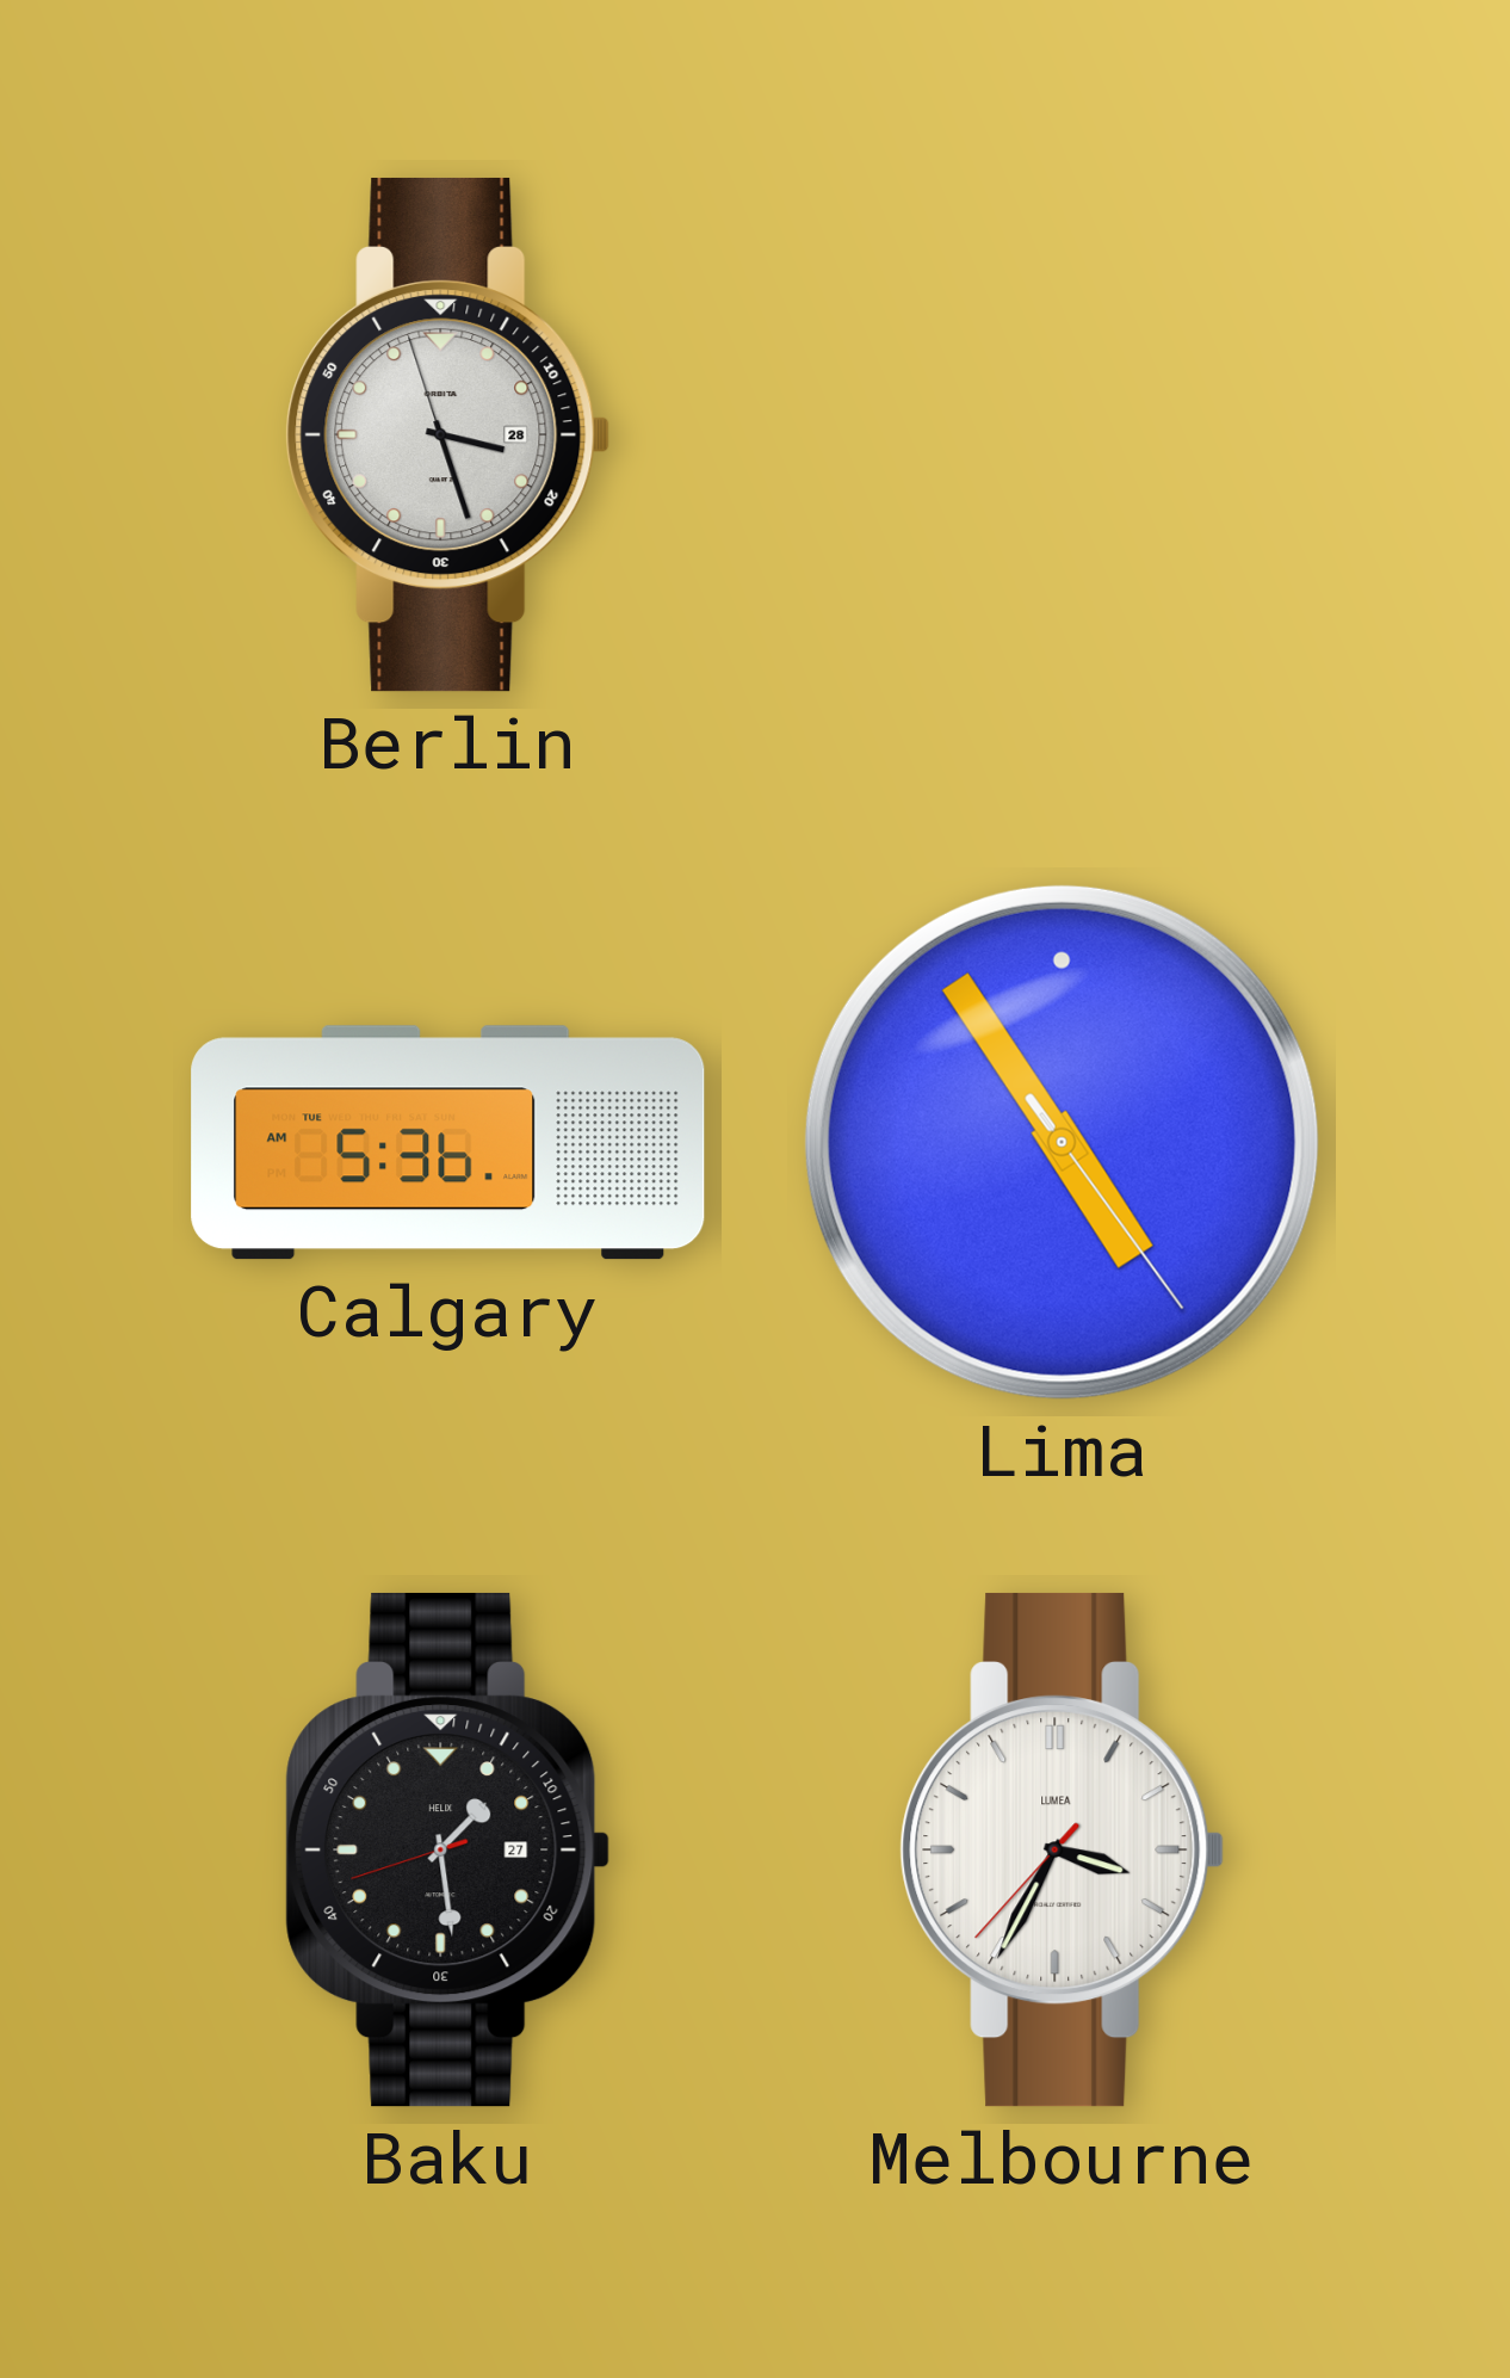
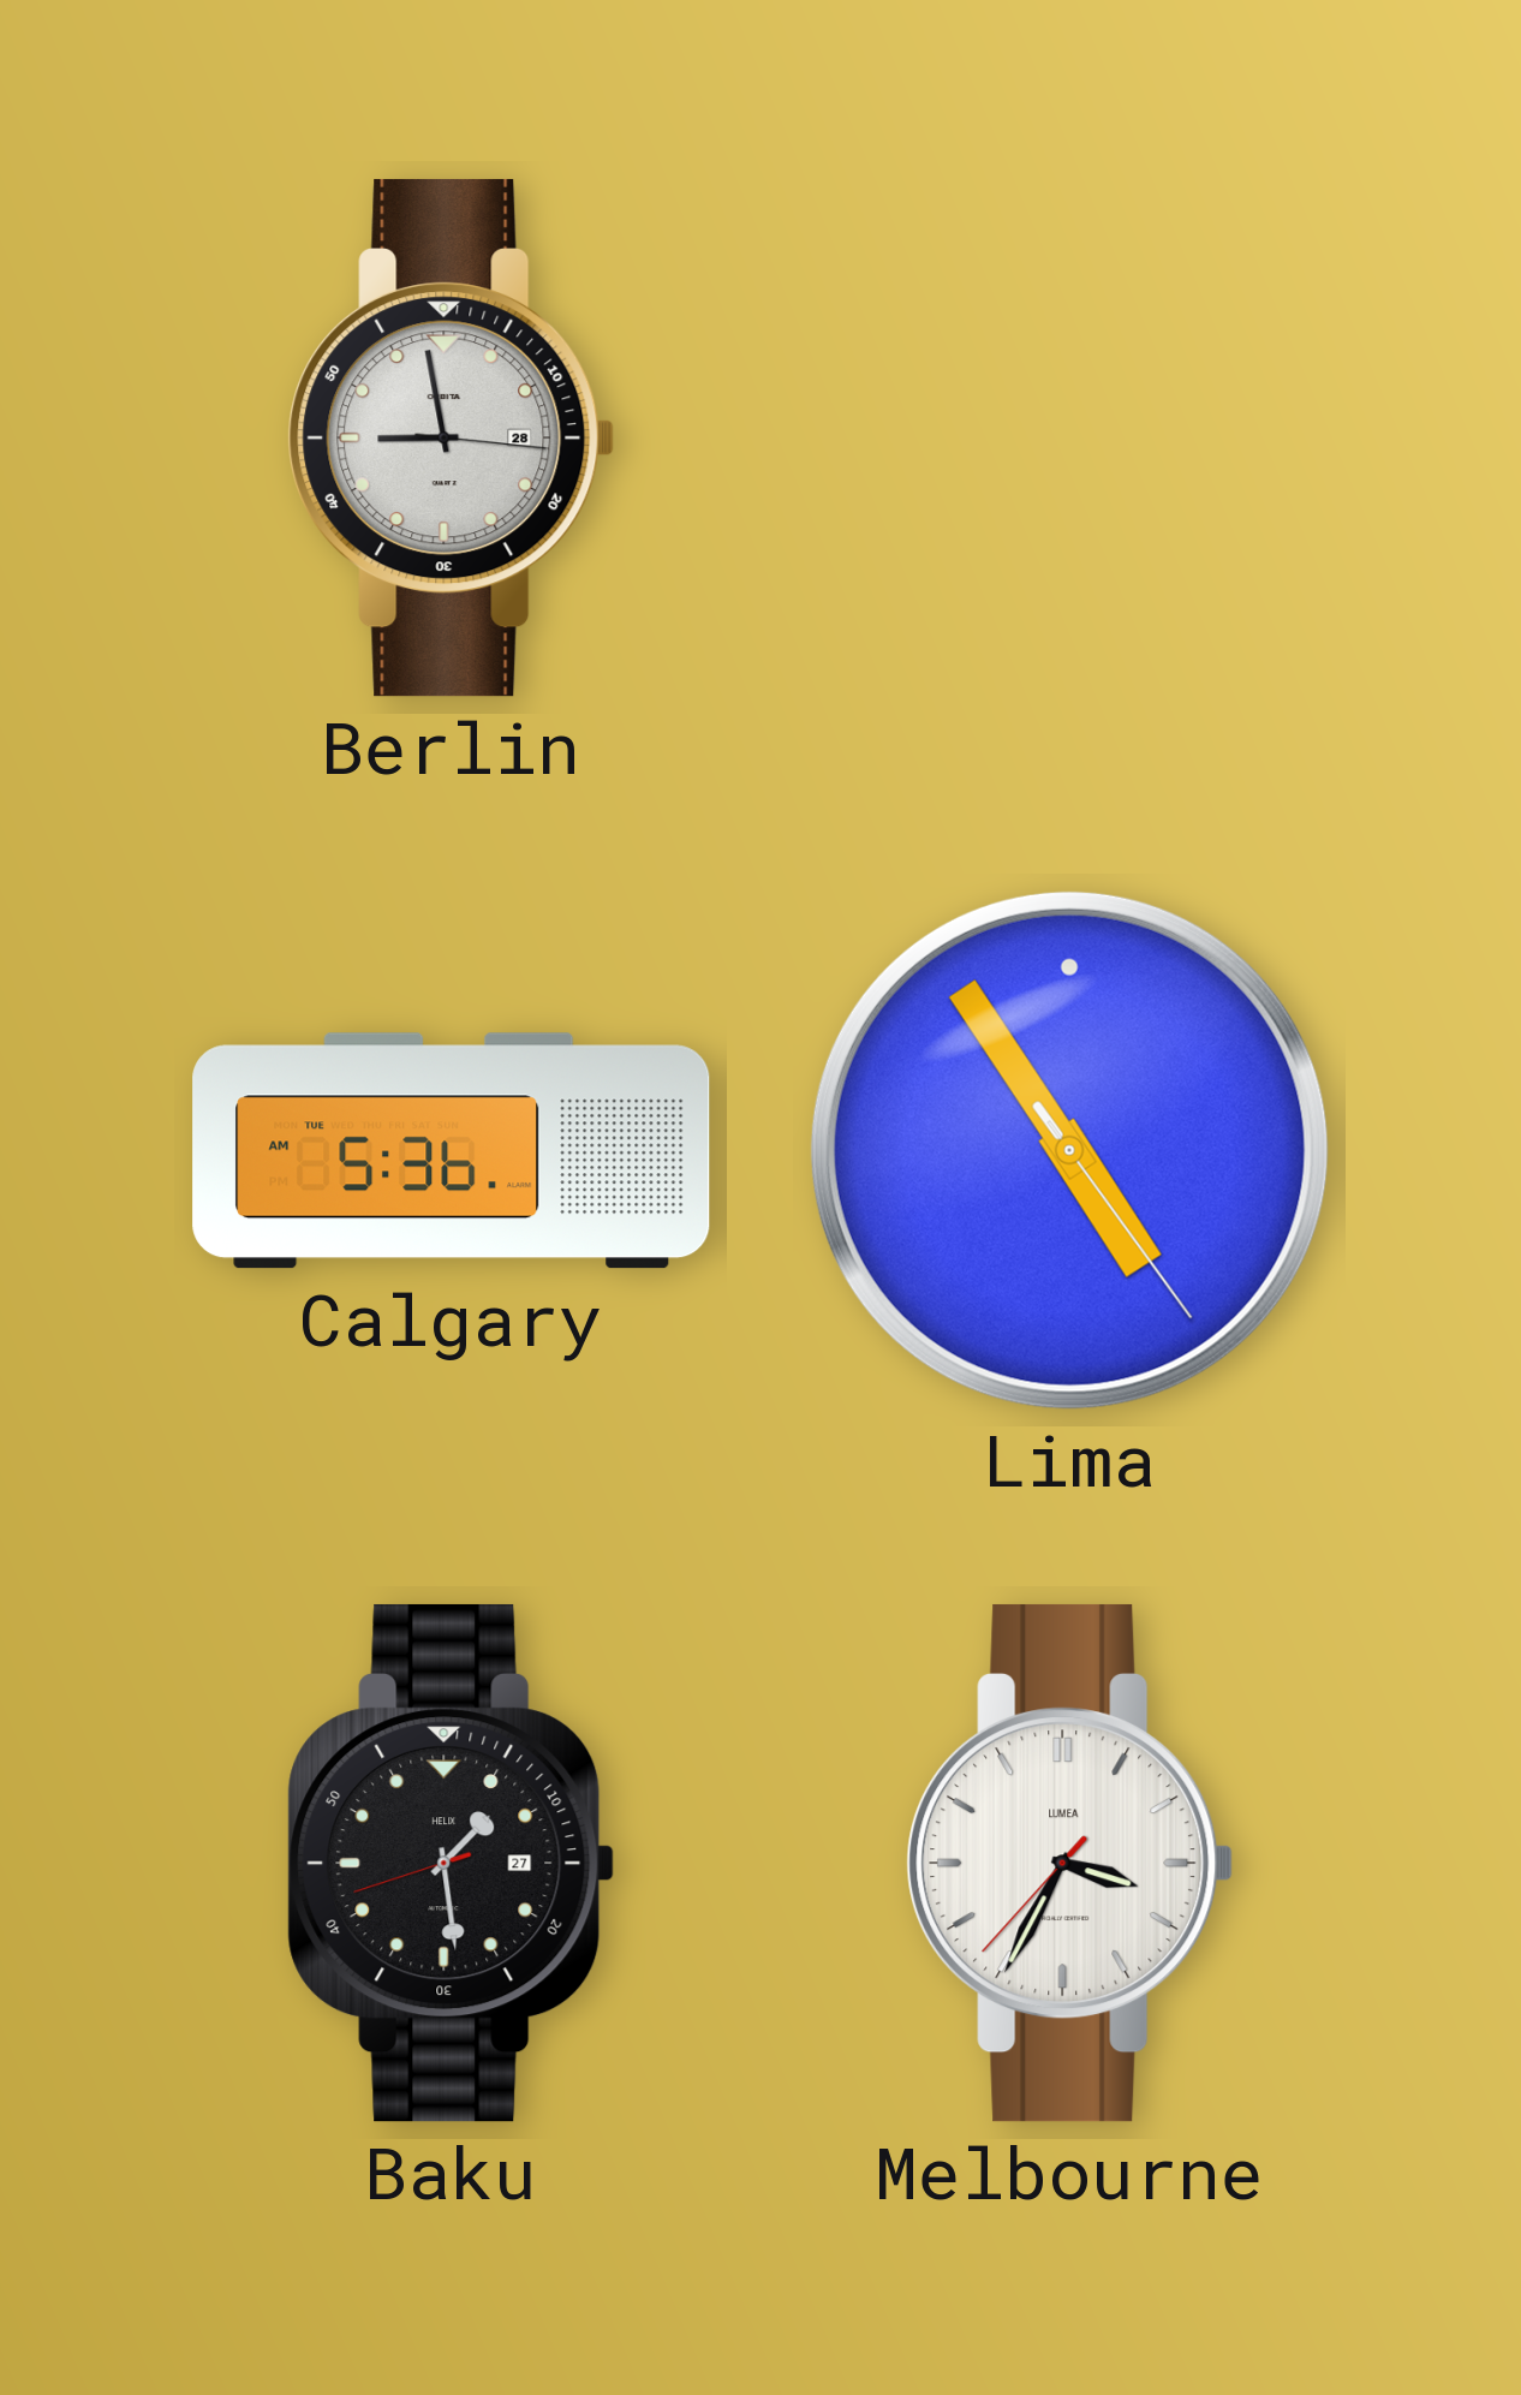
Berlin: 3:26 -> 8:58
